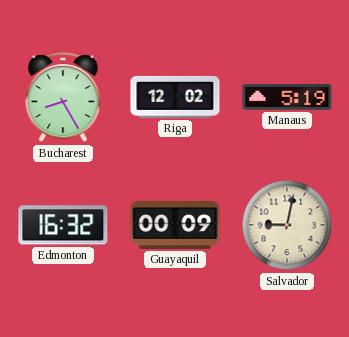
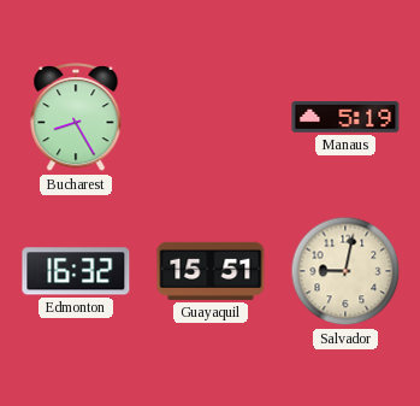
Riga: 12:02 -> none
Guayaquil: 00:09 -> 15:51
